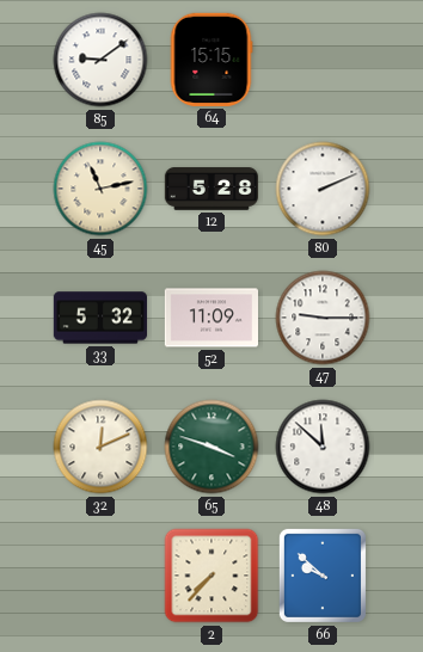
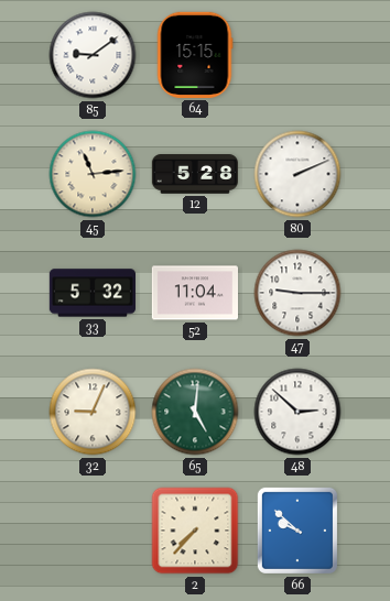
45: 11:13 -> 11:14
52: 11:09 -> 11:04
32: 12:11 -> 9:04
65: 3:48 -> 5:01
48: 11:52 -> 2:52
